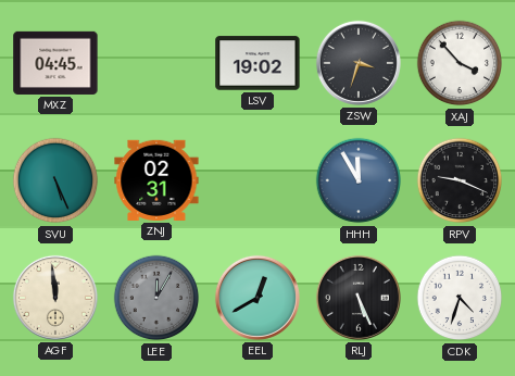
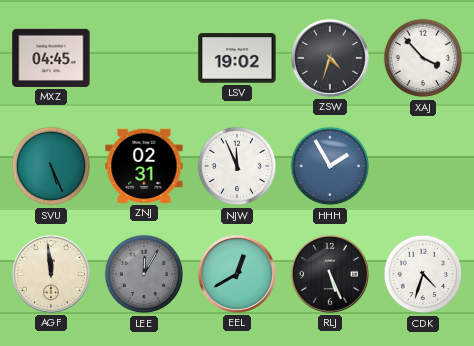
ZSW: 3:33 -> 4:33
NJW: none -> 11:56
HHH: 11:55 -> 1:55
RPV: 9:19 -> none
